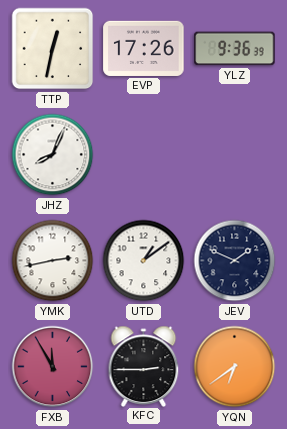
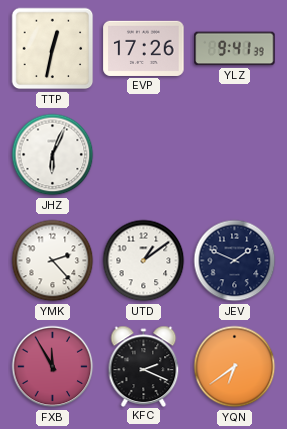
YLZ: 9:36 -> 9:41
JHZ: 8:04 -> 6:04
YMK: 2:43 -> 2:23
KFC: 2:45 -> 2:19
